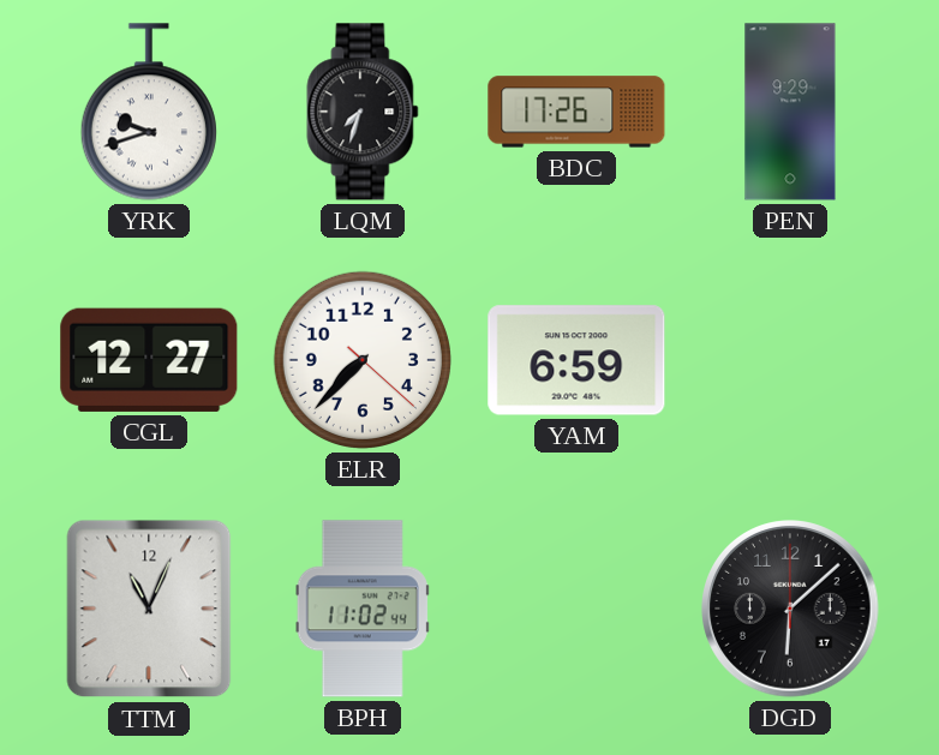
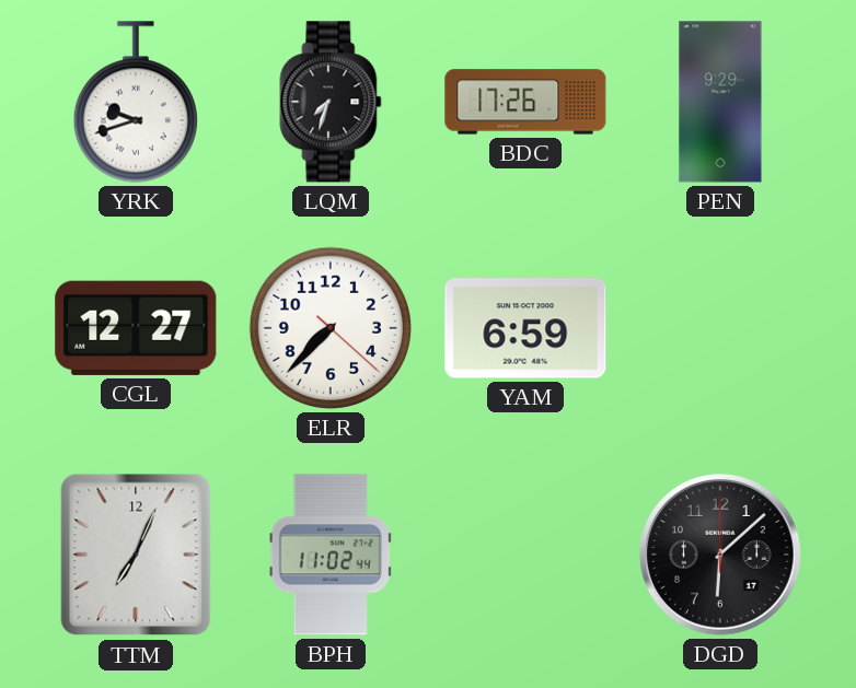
TTM: 11:04 -> 7:04
